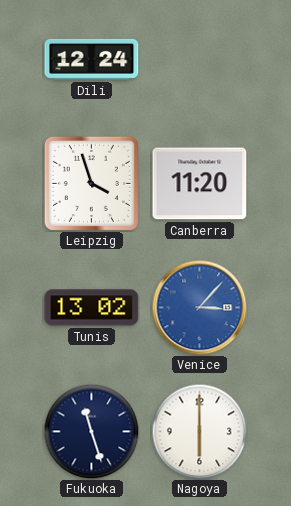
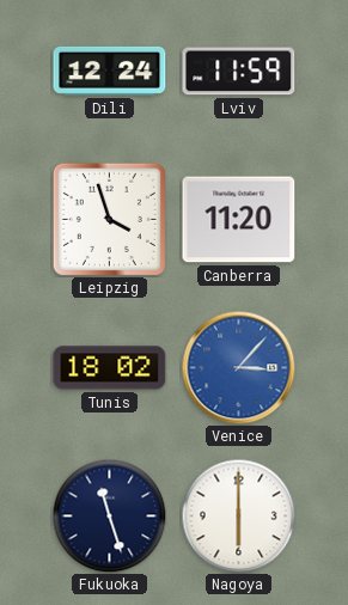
Lviv: none -> 11:59
Tunis: 13:02 -> 18:02
